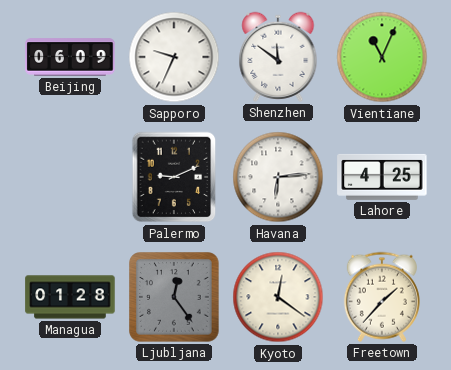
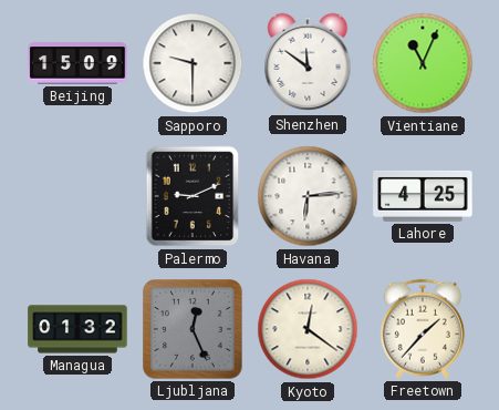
Beijing: 06:09 -> 15:09
Sapporo: 9:34 -> 9:30
Managua: 01:28 -> 01:32
Ljubljana: 12:24 -> 12:26
